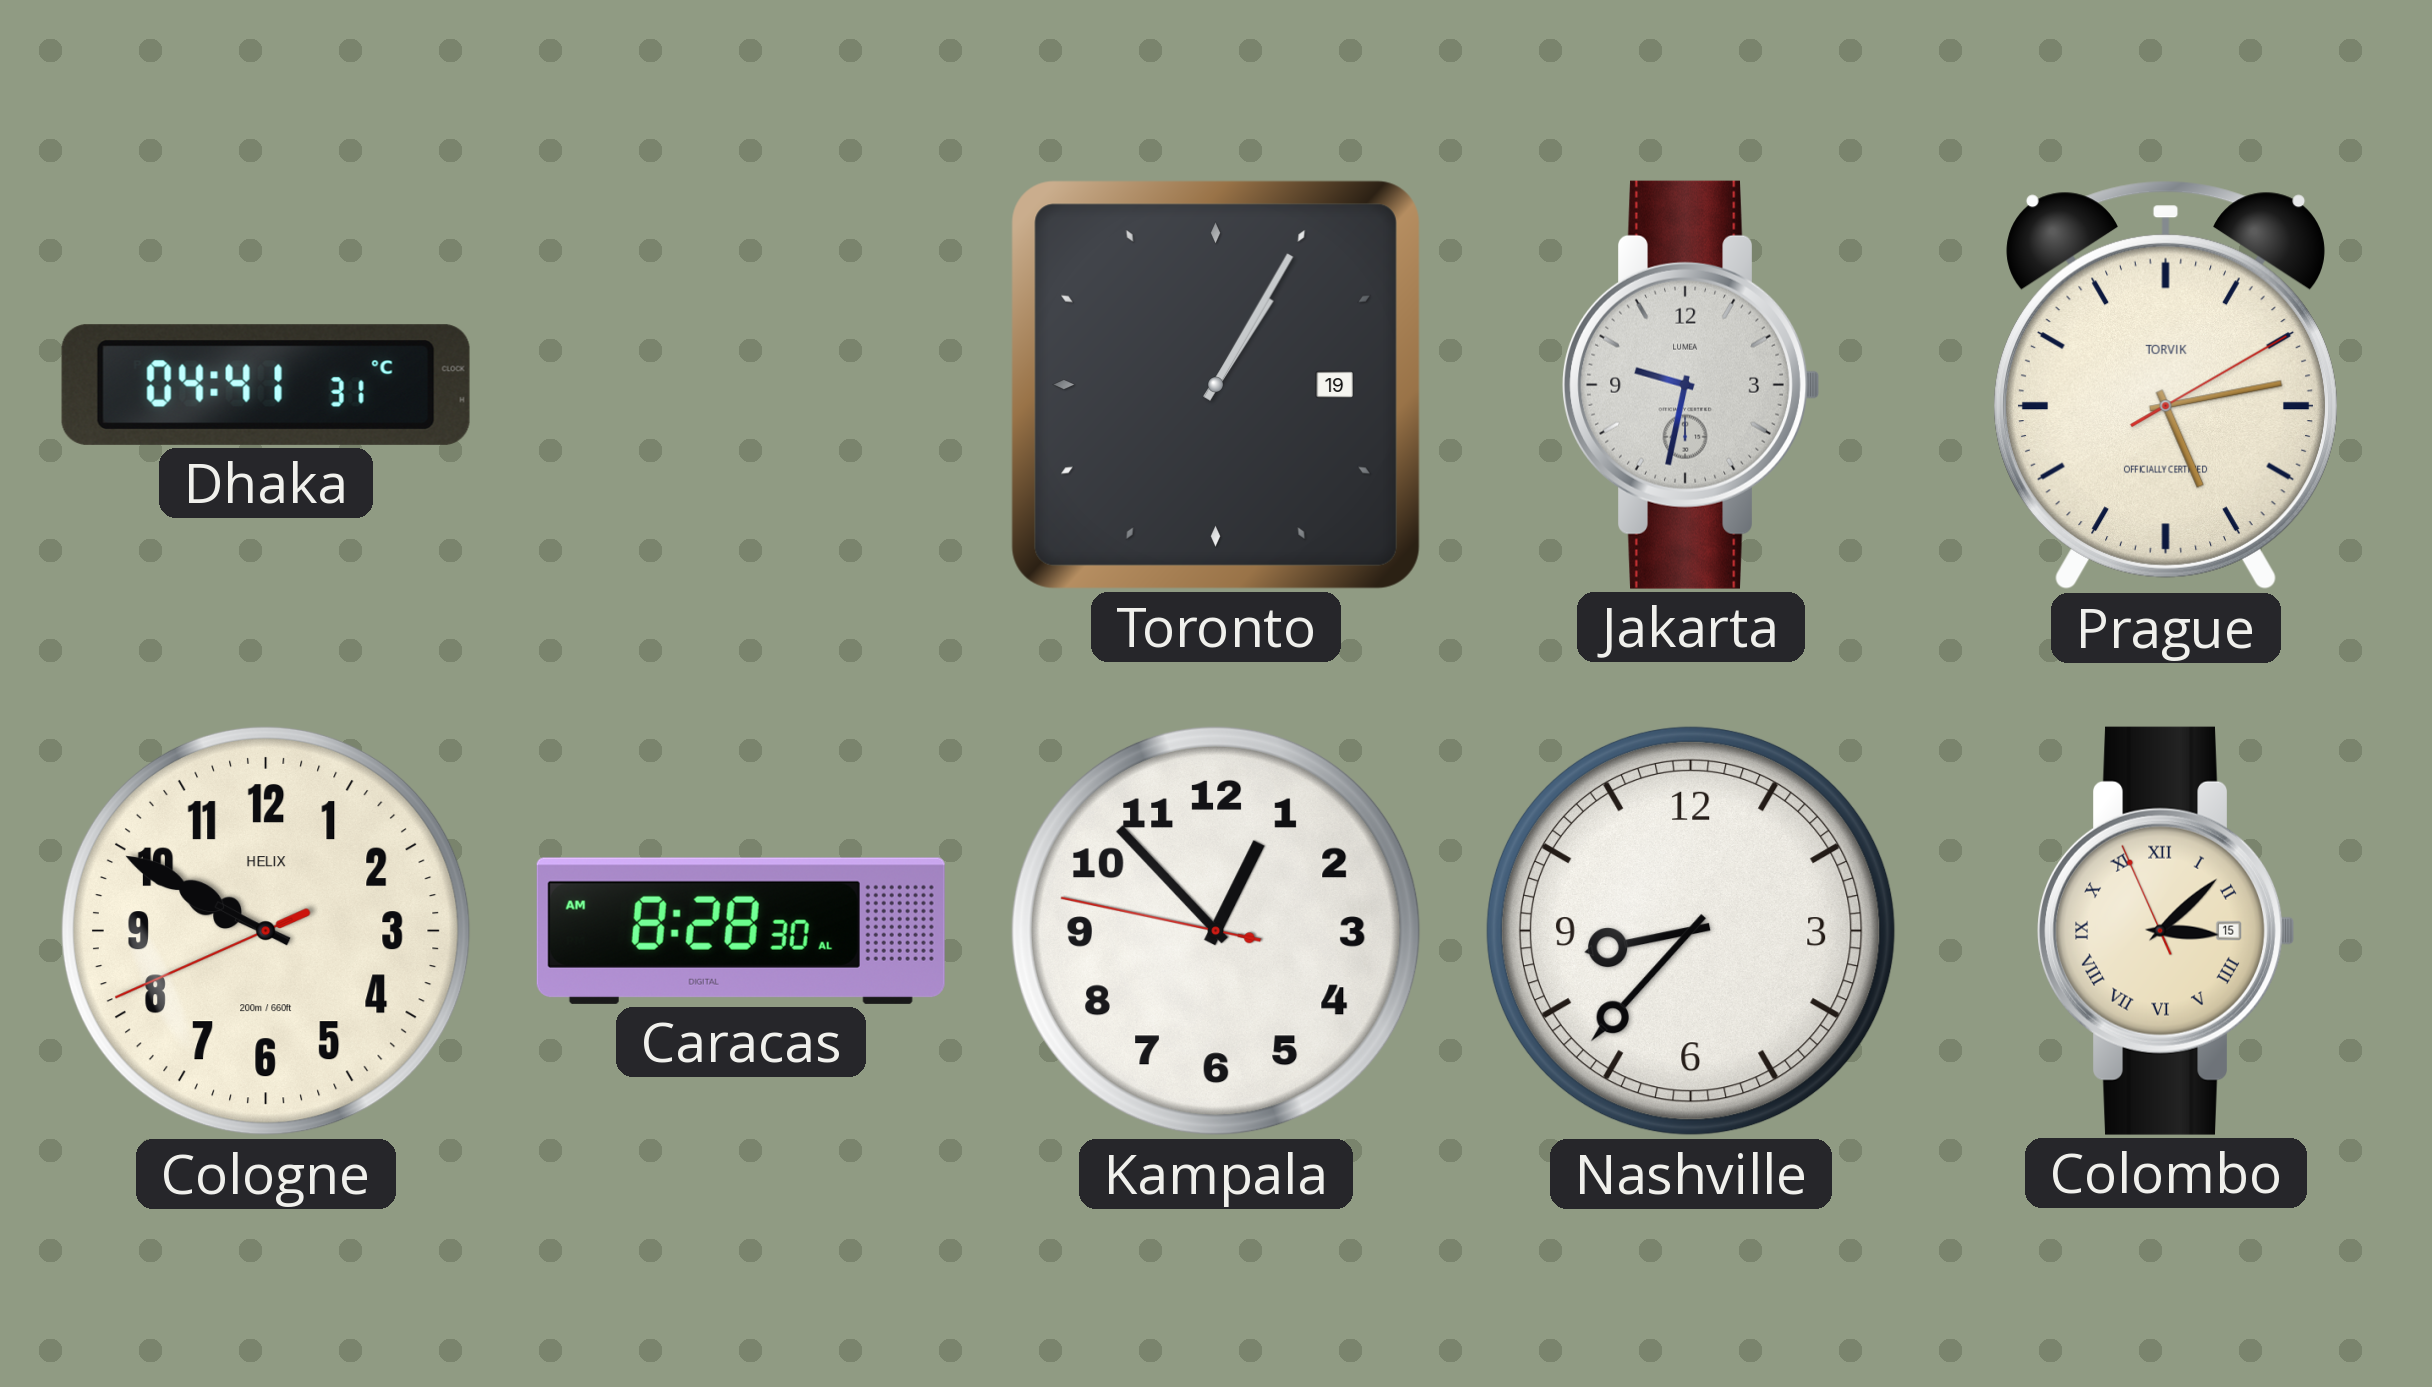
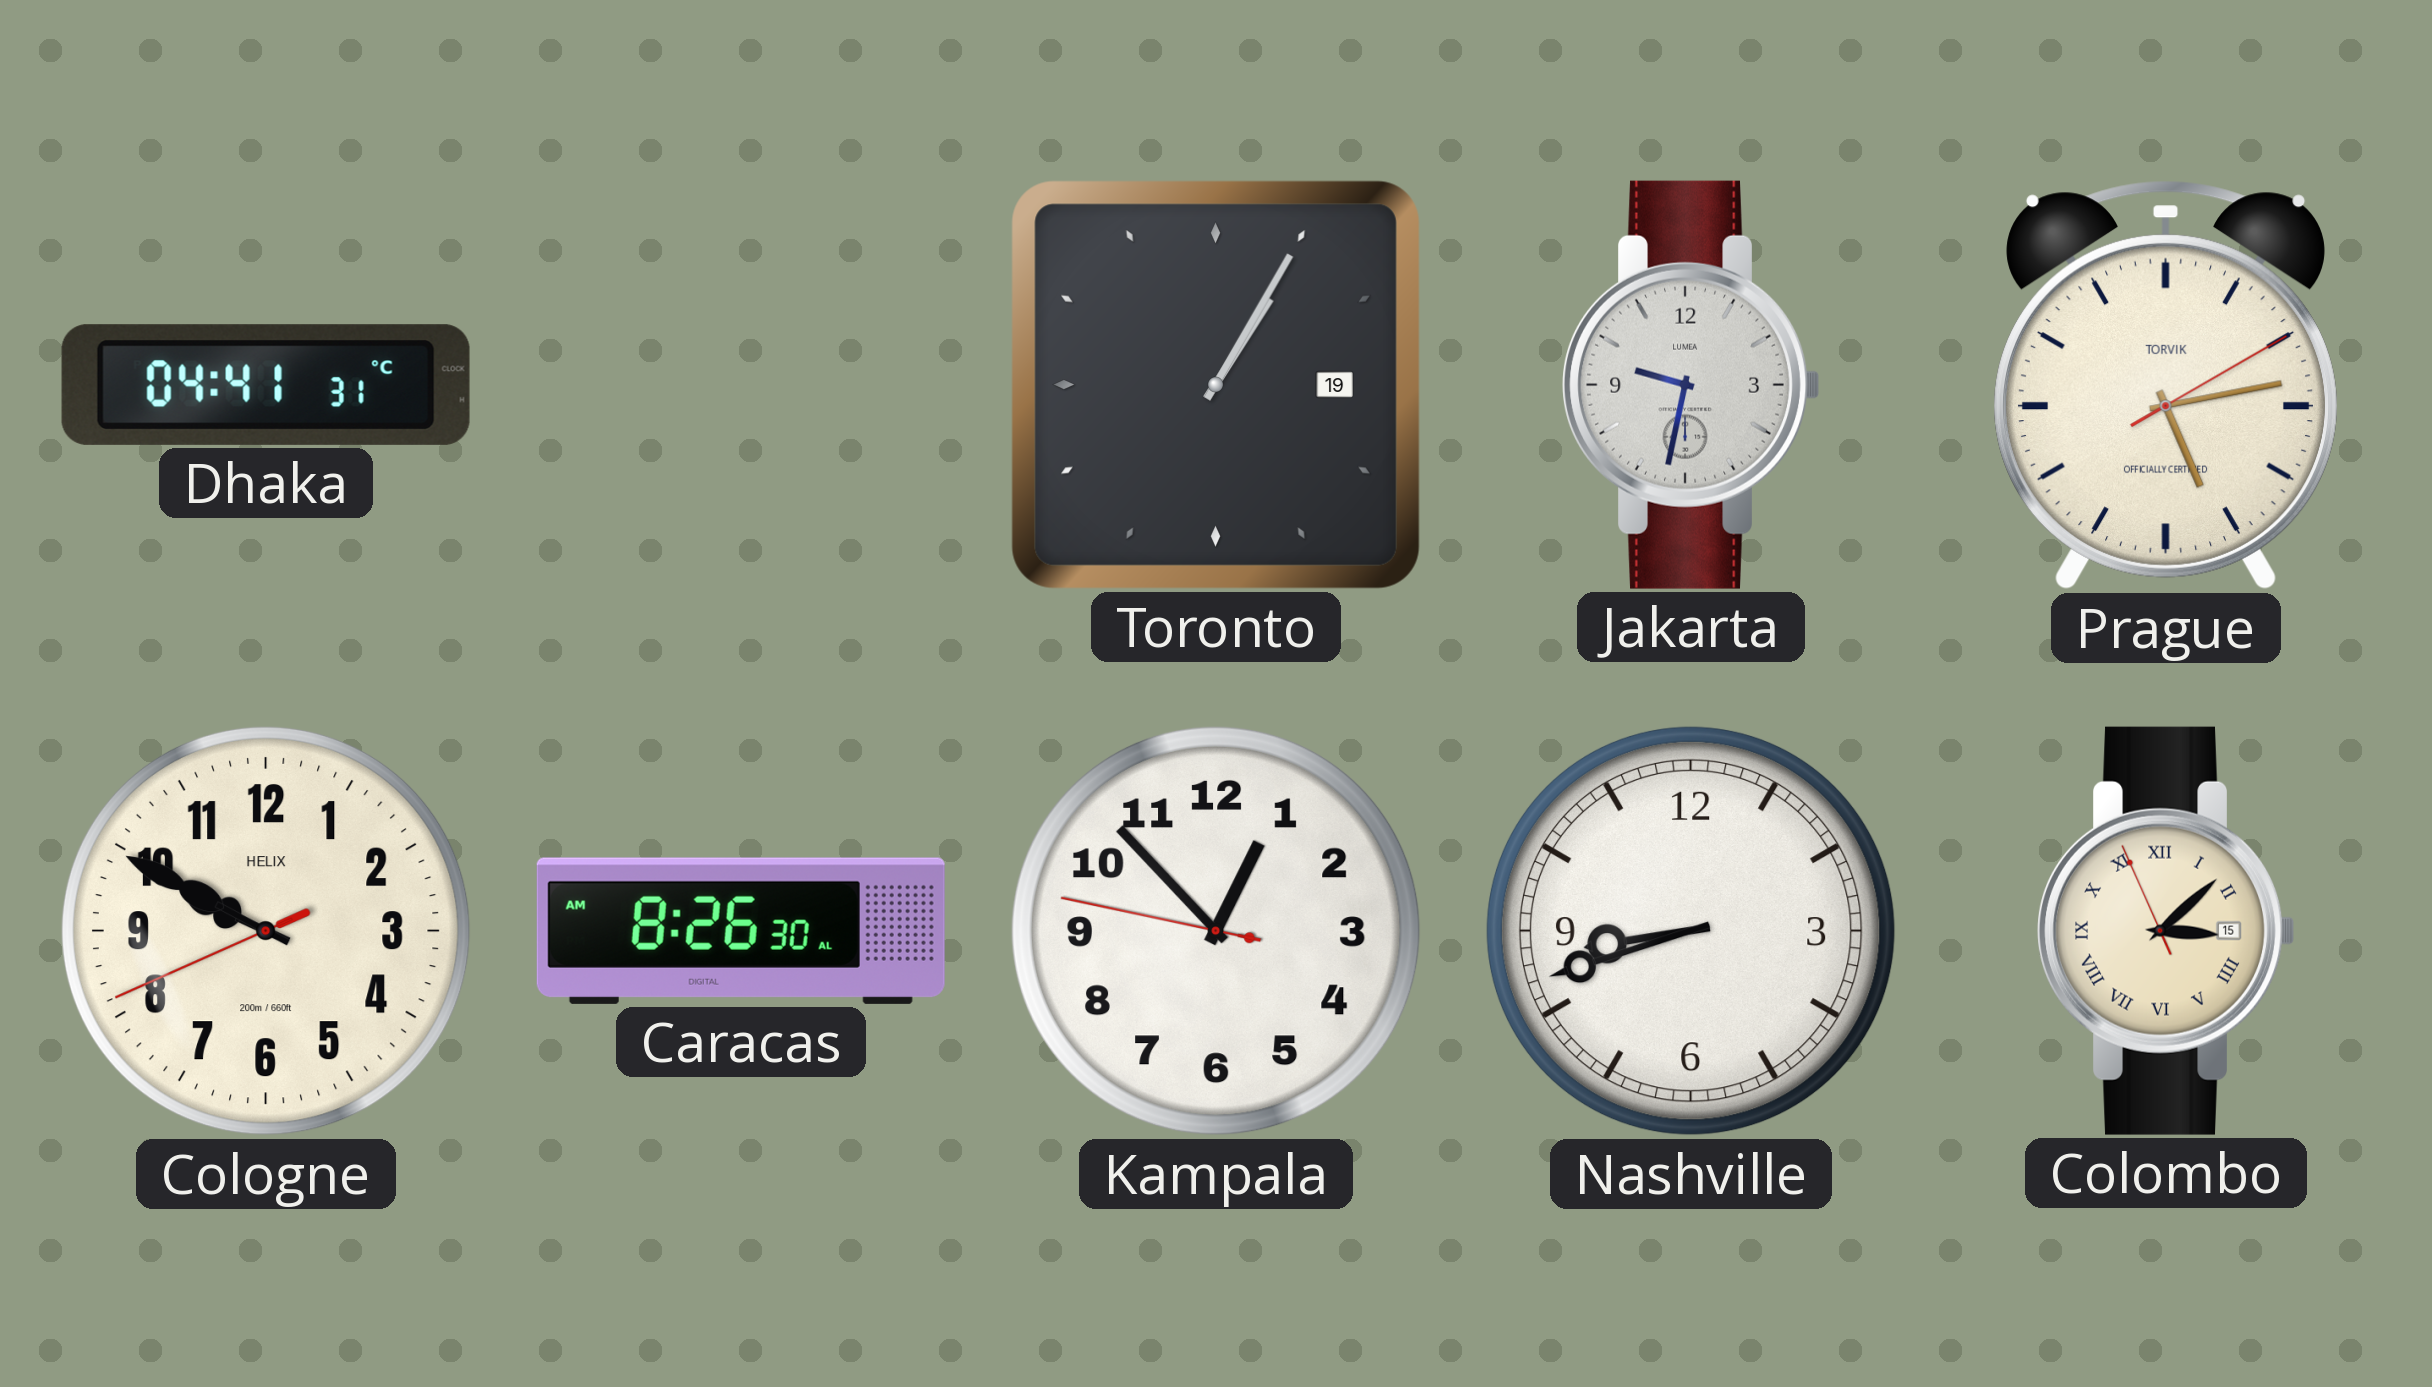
Caracas: 8:28 -> 8:26
Nashville: 8:37 -> 8:42
